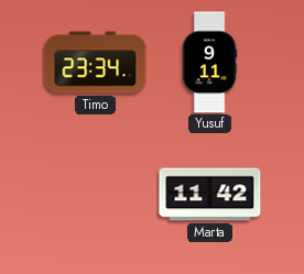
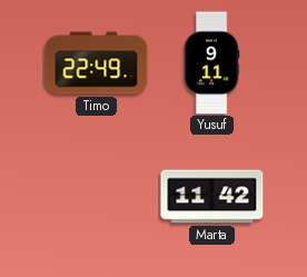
Timo: 23:34 -> 22:49
